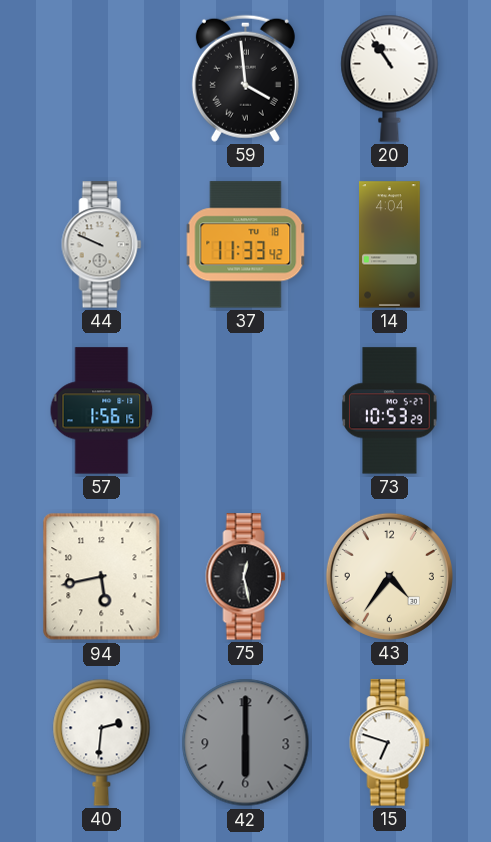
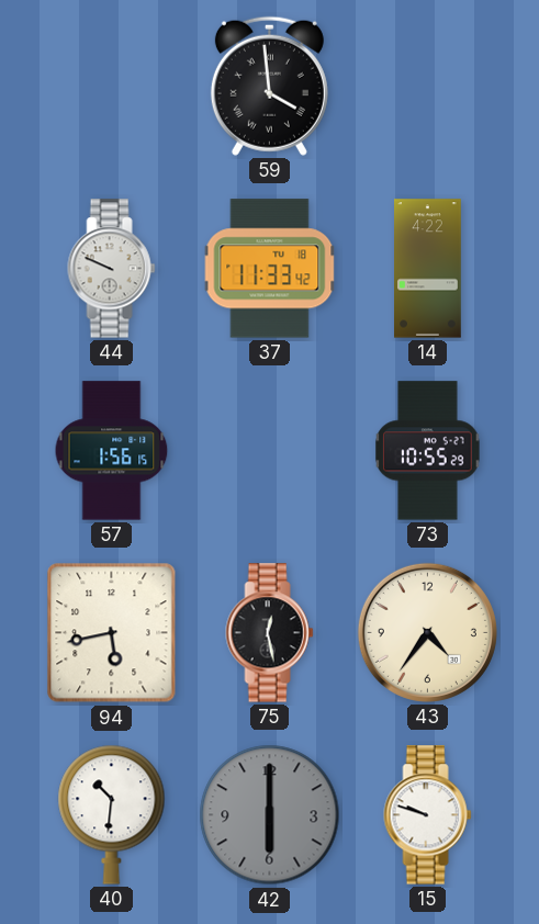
20: 10:54 -> none
14: 4:04 -> 4:22
73: 10:53 -> 10:55
40: 2:31 -> 10:31
15: 6:48 -> 9:48
